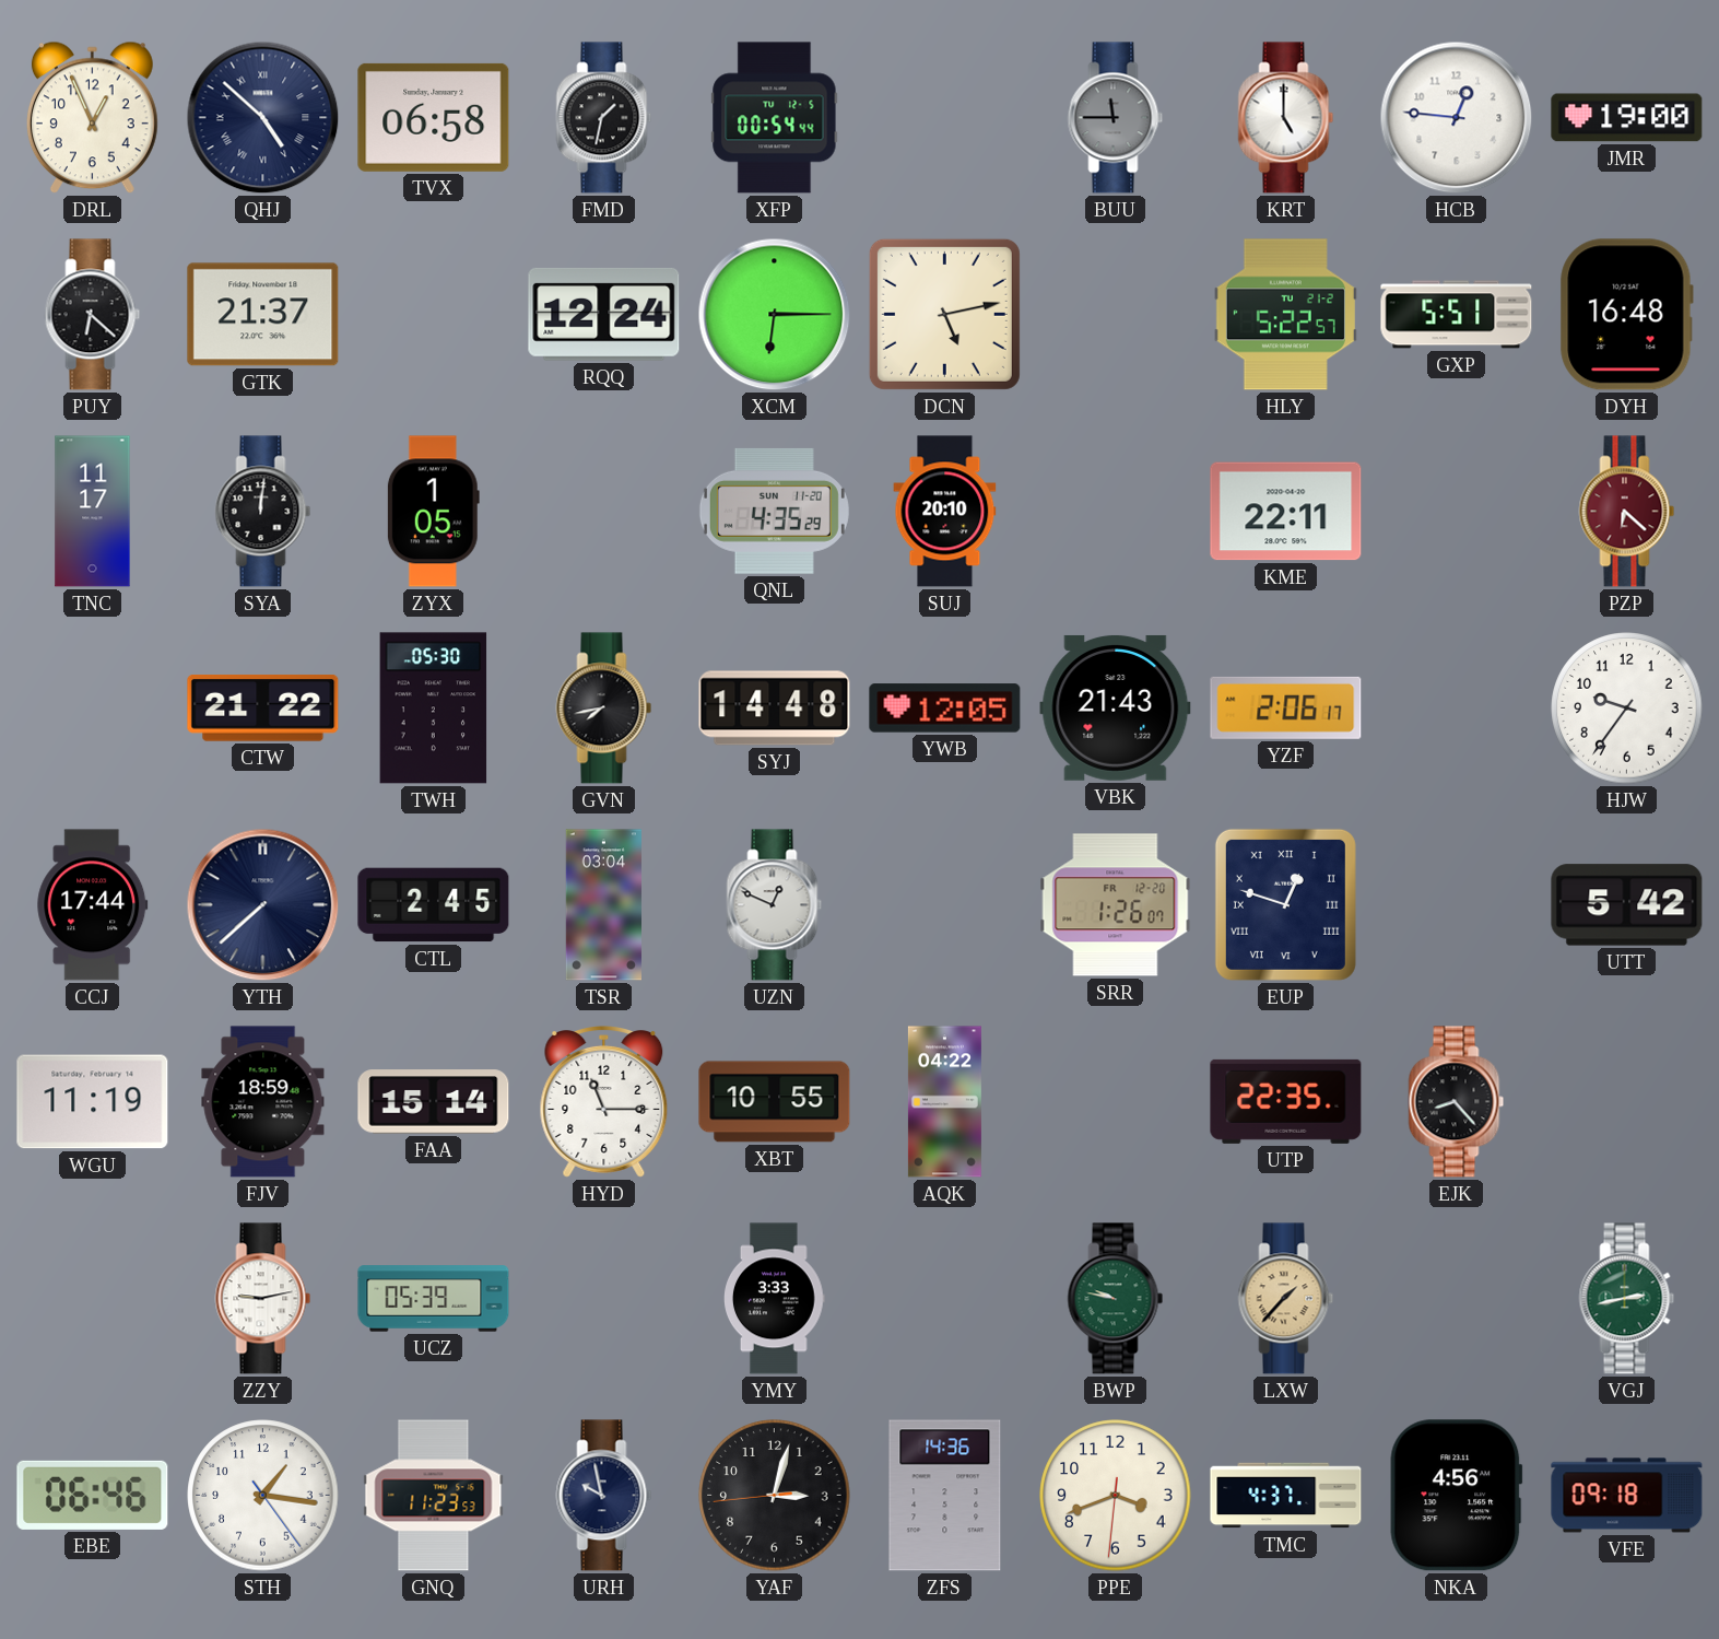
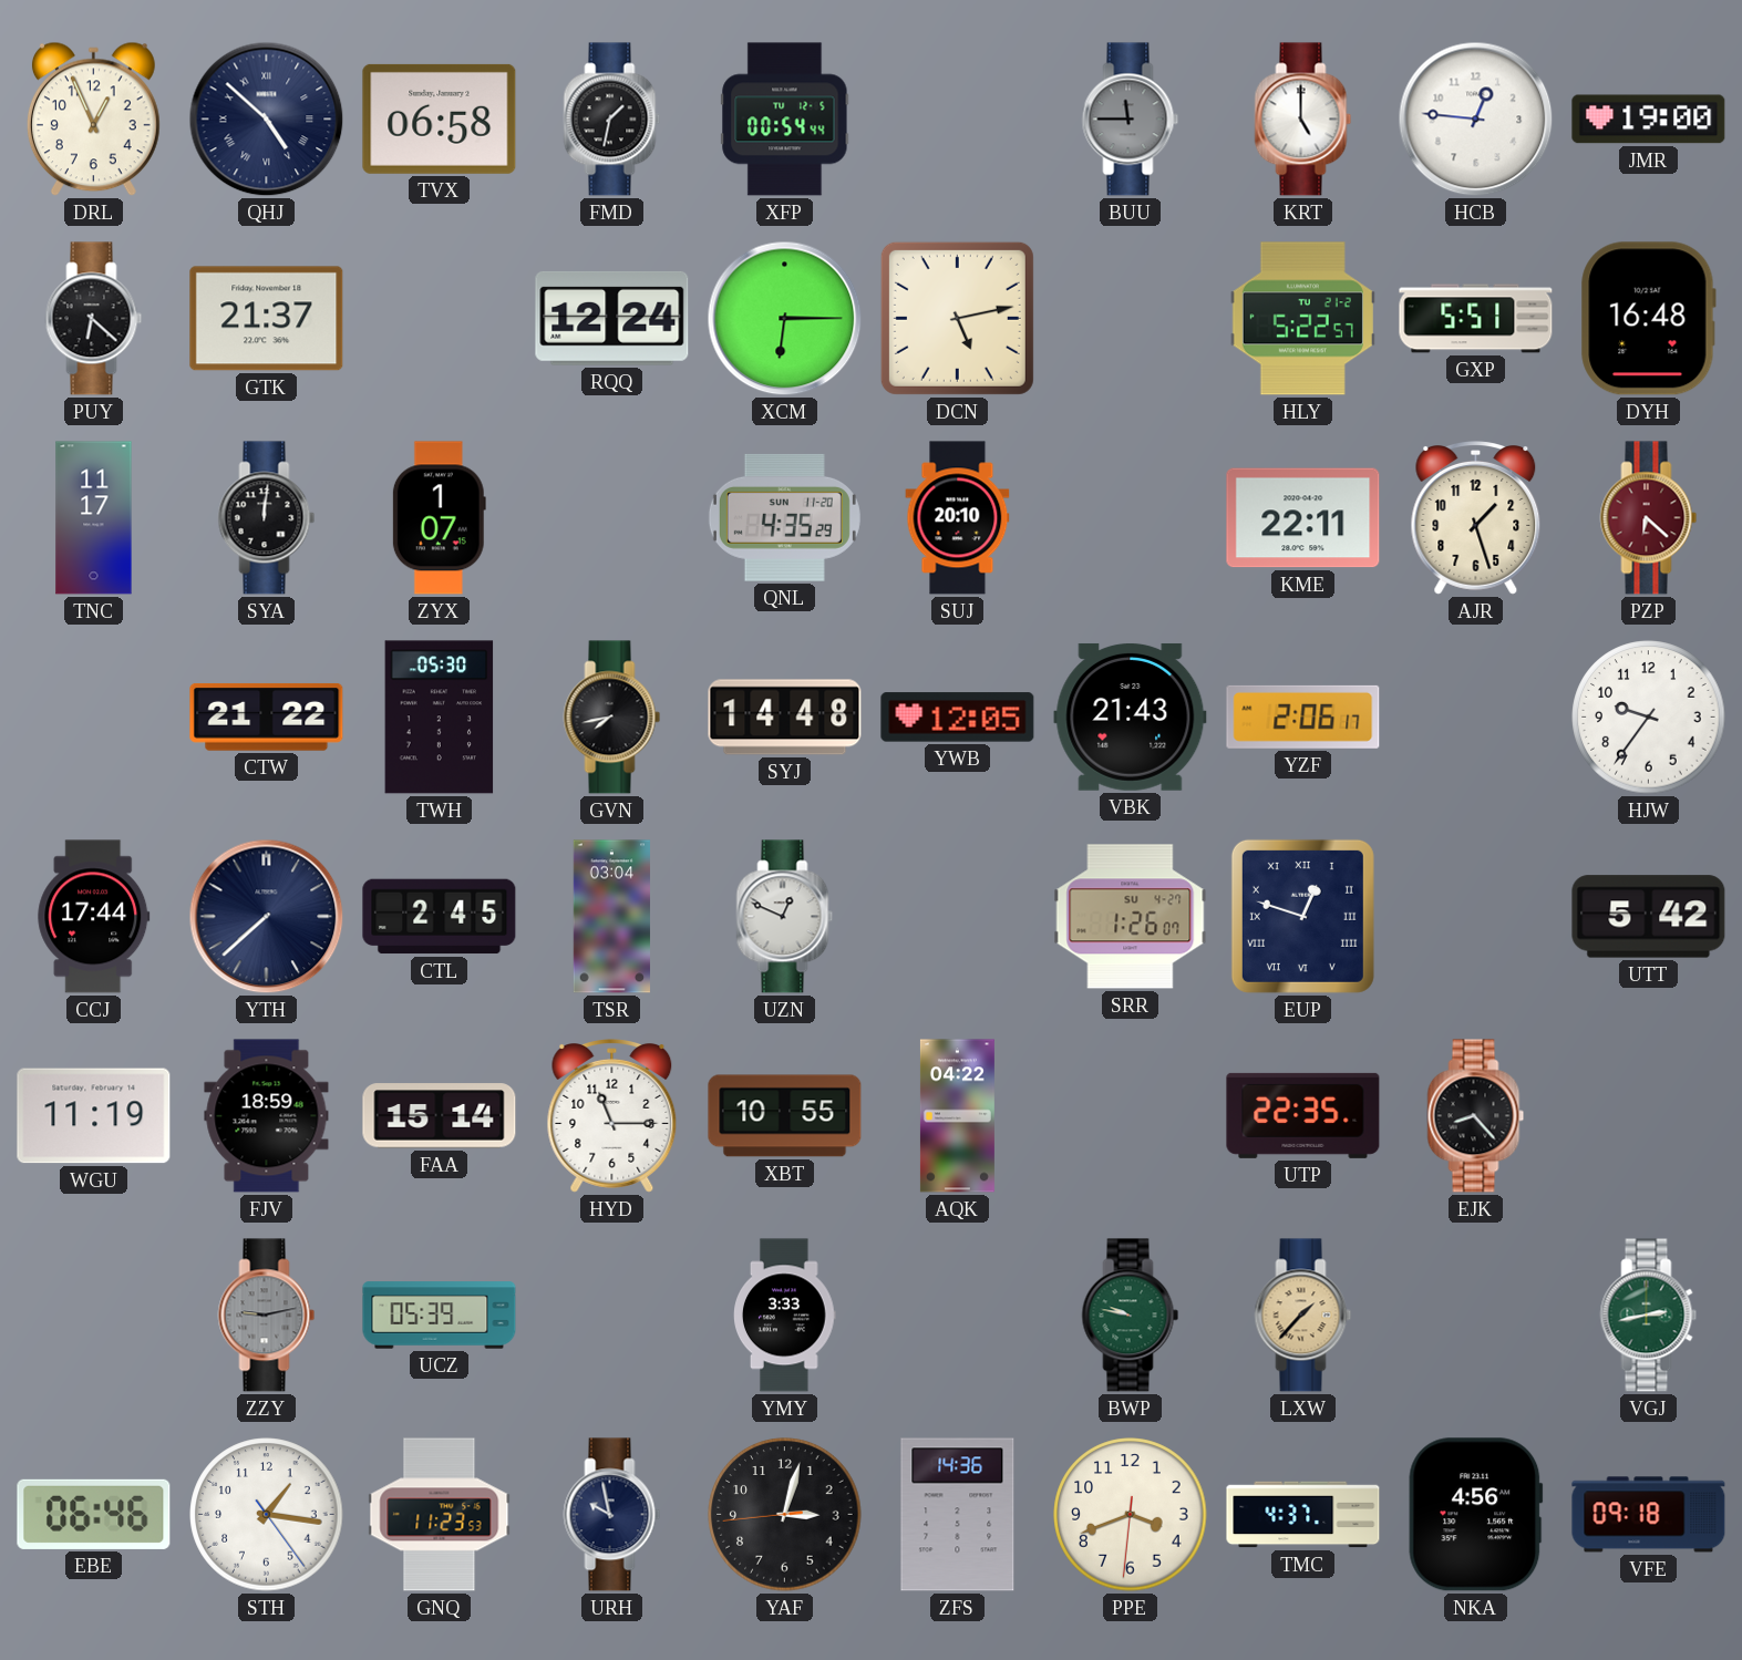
ZYX: 1:05 -> 1:07
AJR: none -> 1:27
SRR date: FR 12-20 -> SU 4-27
ZZY dial: white -> grey
